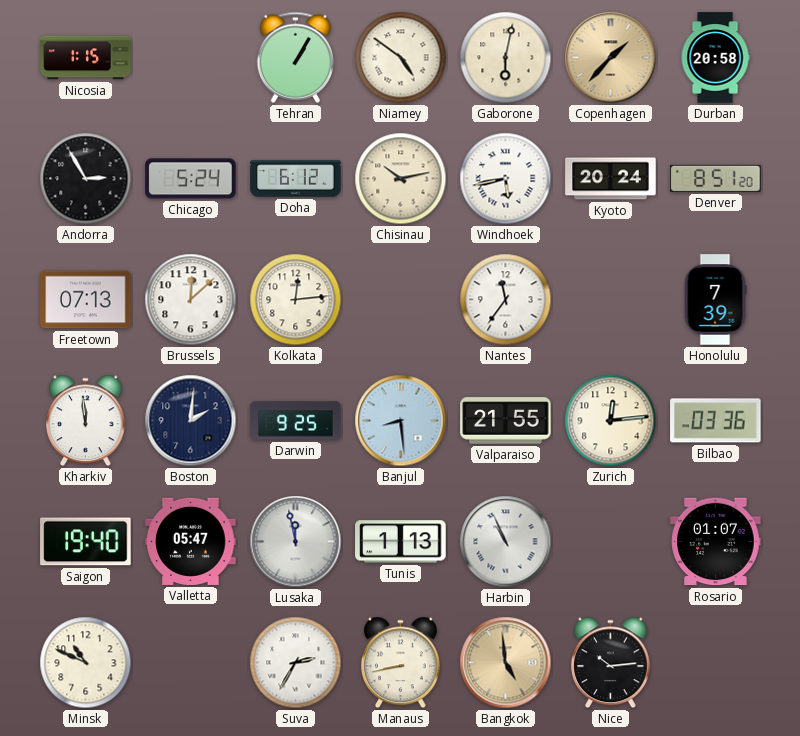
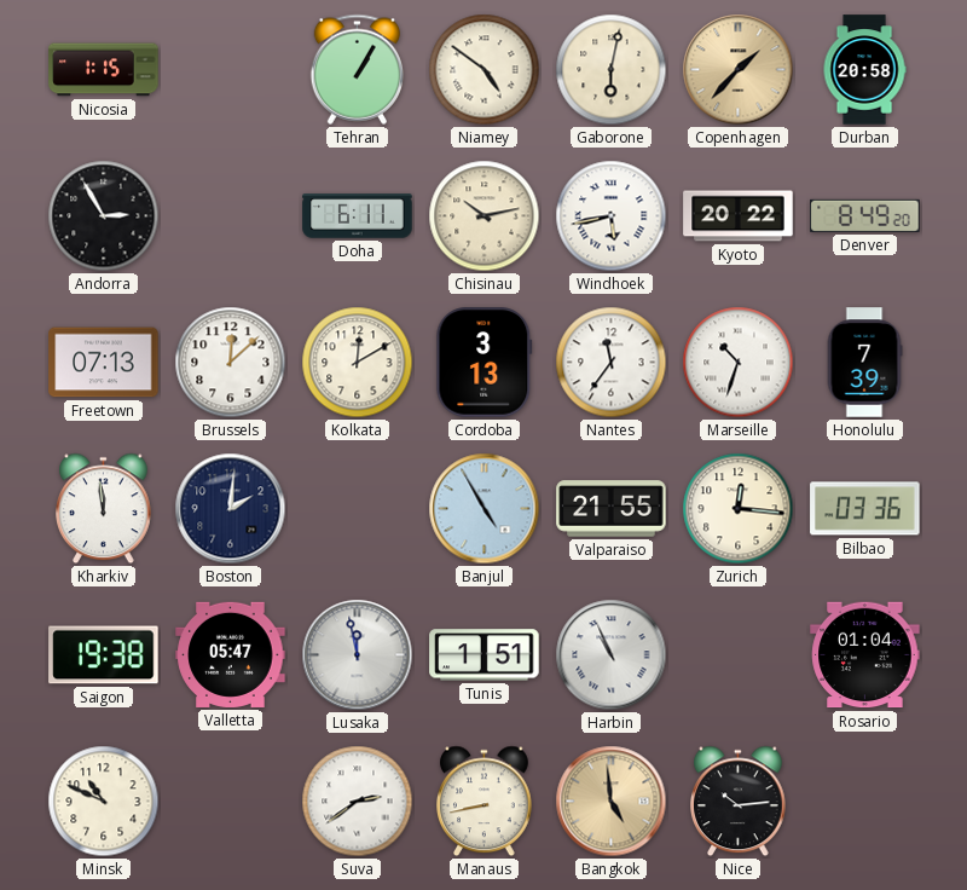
Chicago: 5:24 -> none
Doha: 6:12 -> 6:11
Kyoto: 20:24 -> 20:22
Denver: 8:51 -> 8:49
Kolkata: 12:14 -> 12:10
Cordoba: none -> 3:13
Marseille: none -> 10:33
Darwin: 9:25 -> none
Banjul: 8:29 -> 4:55
Zurich: 12:14 -> 12:16
Saigon: 19:40 -> 19:38
Tunis: 1:13 -> 1:51
Rosario: 01:07 -> 01:04
Suva: 2:35 -> 2:39
